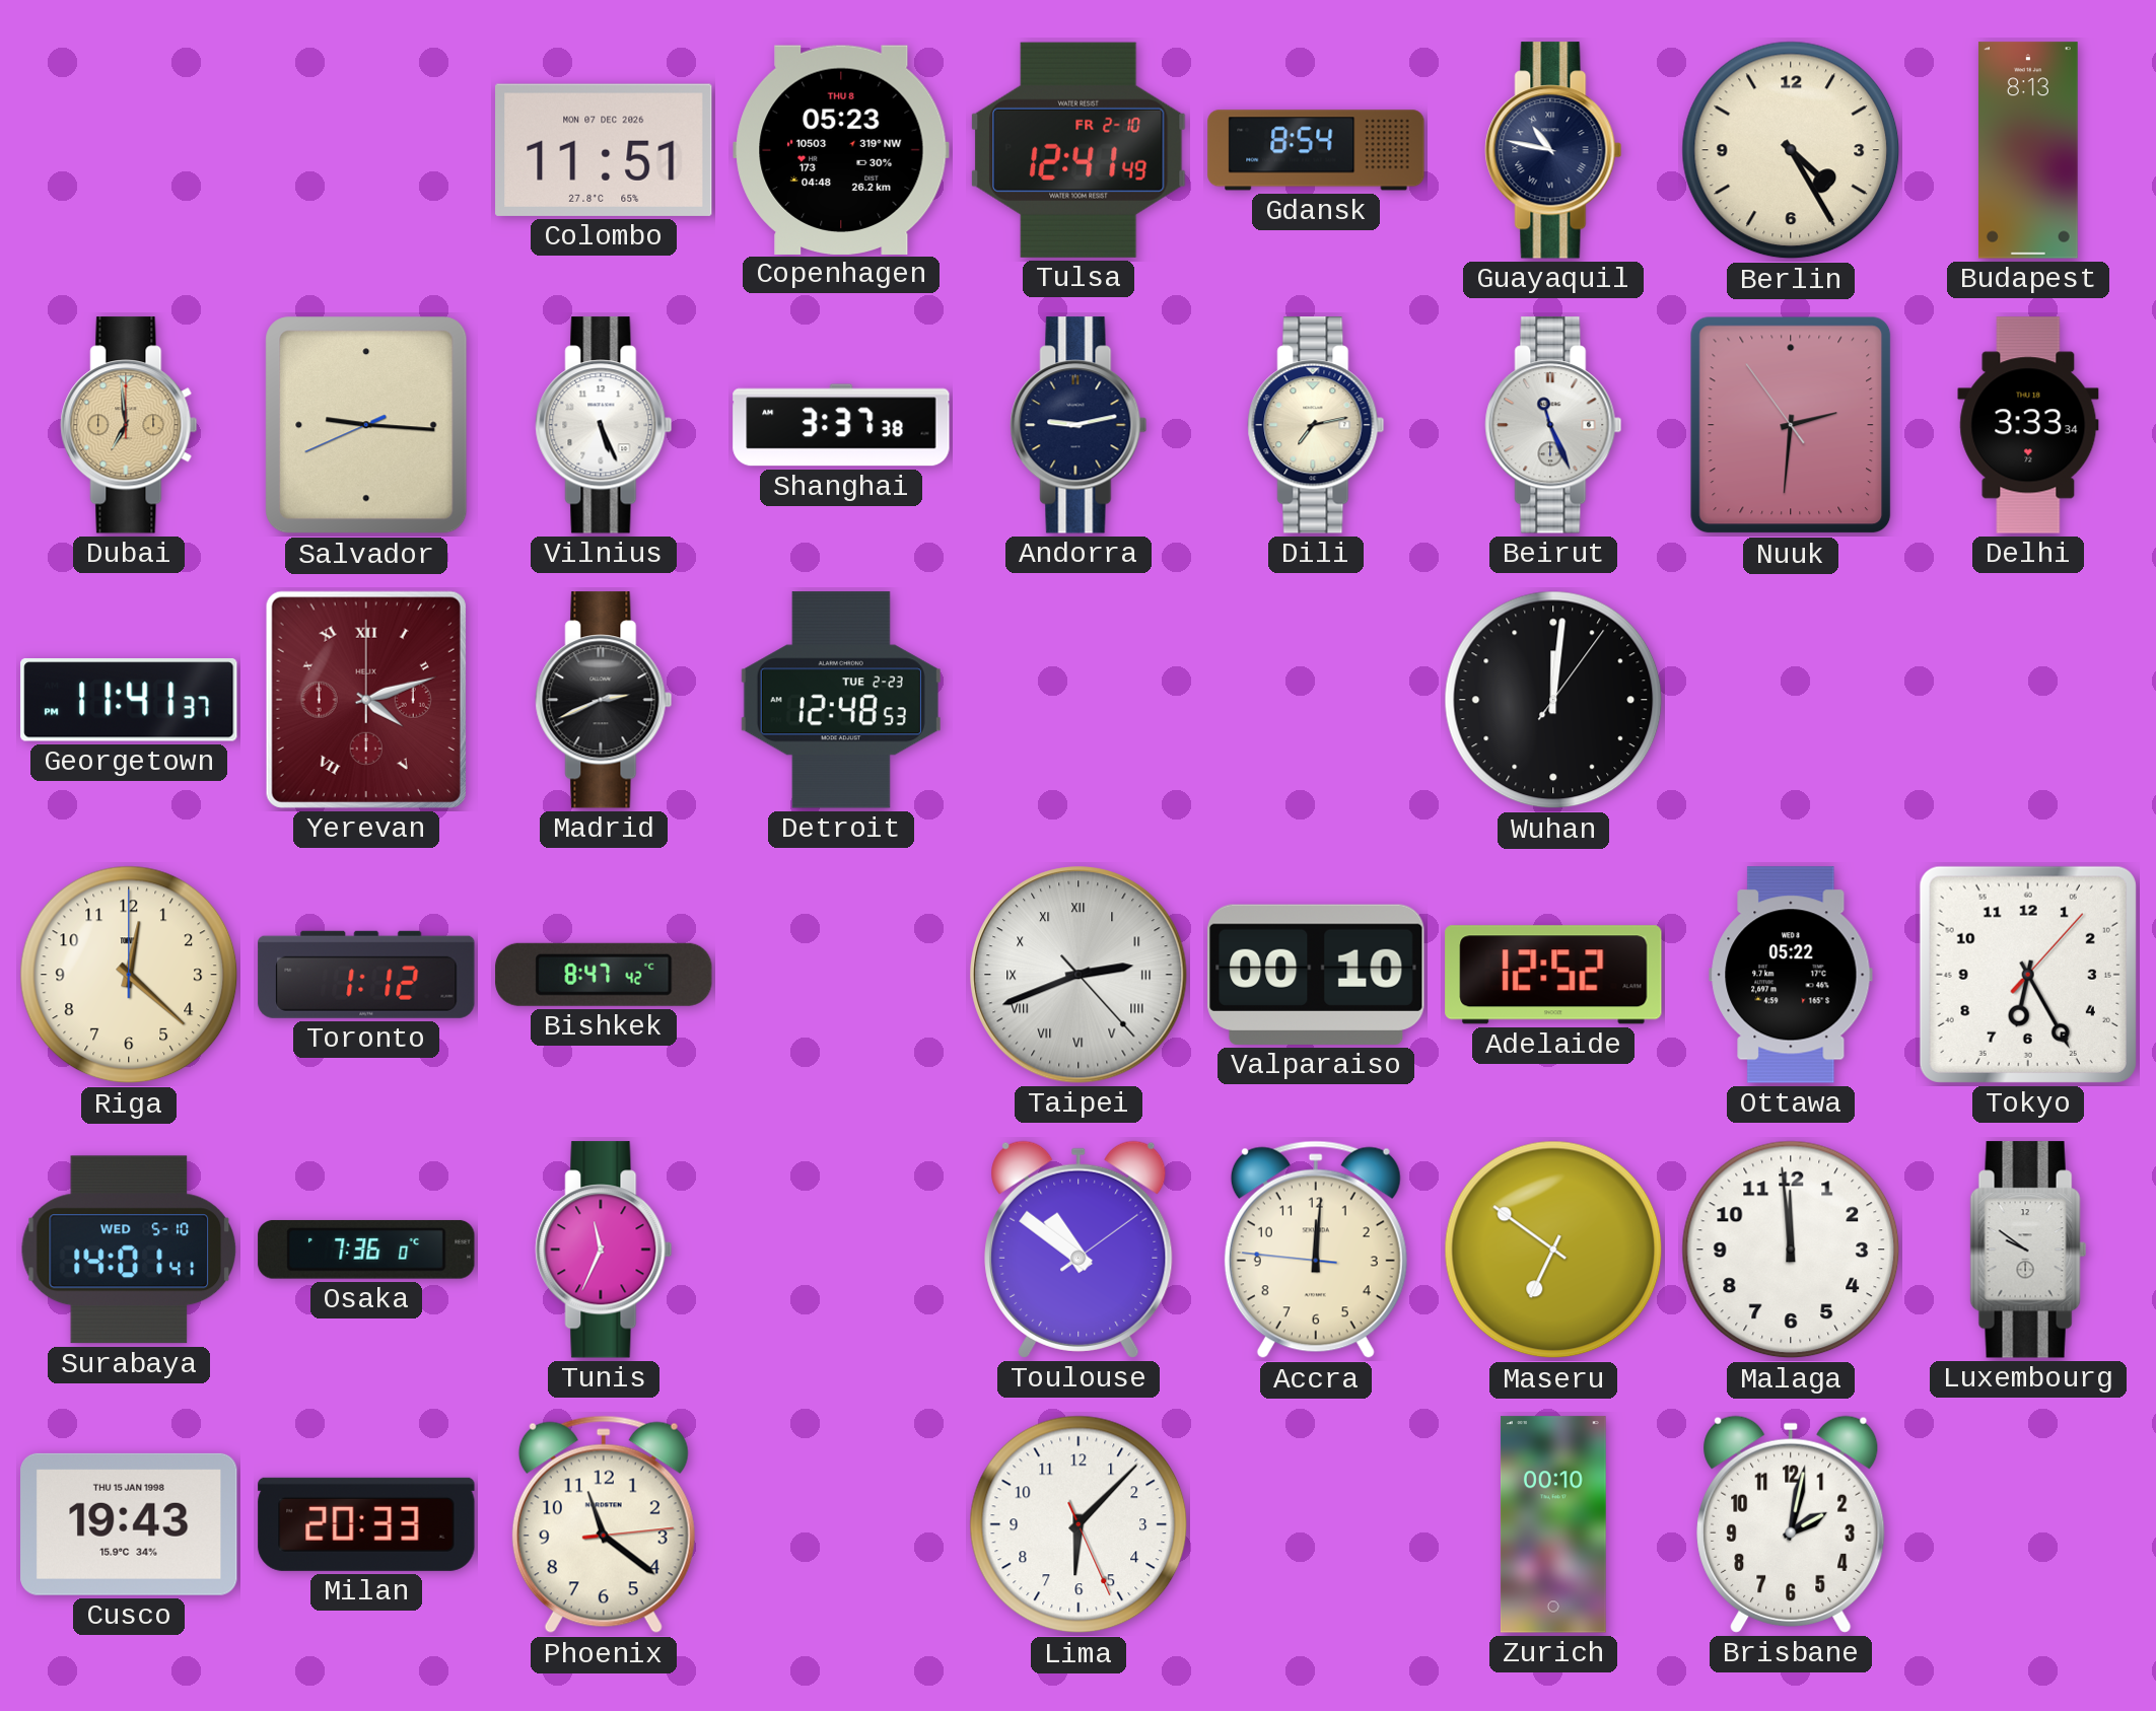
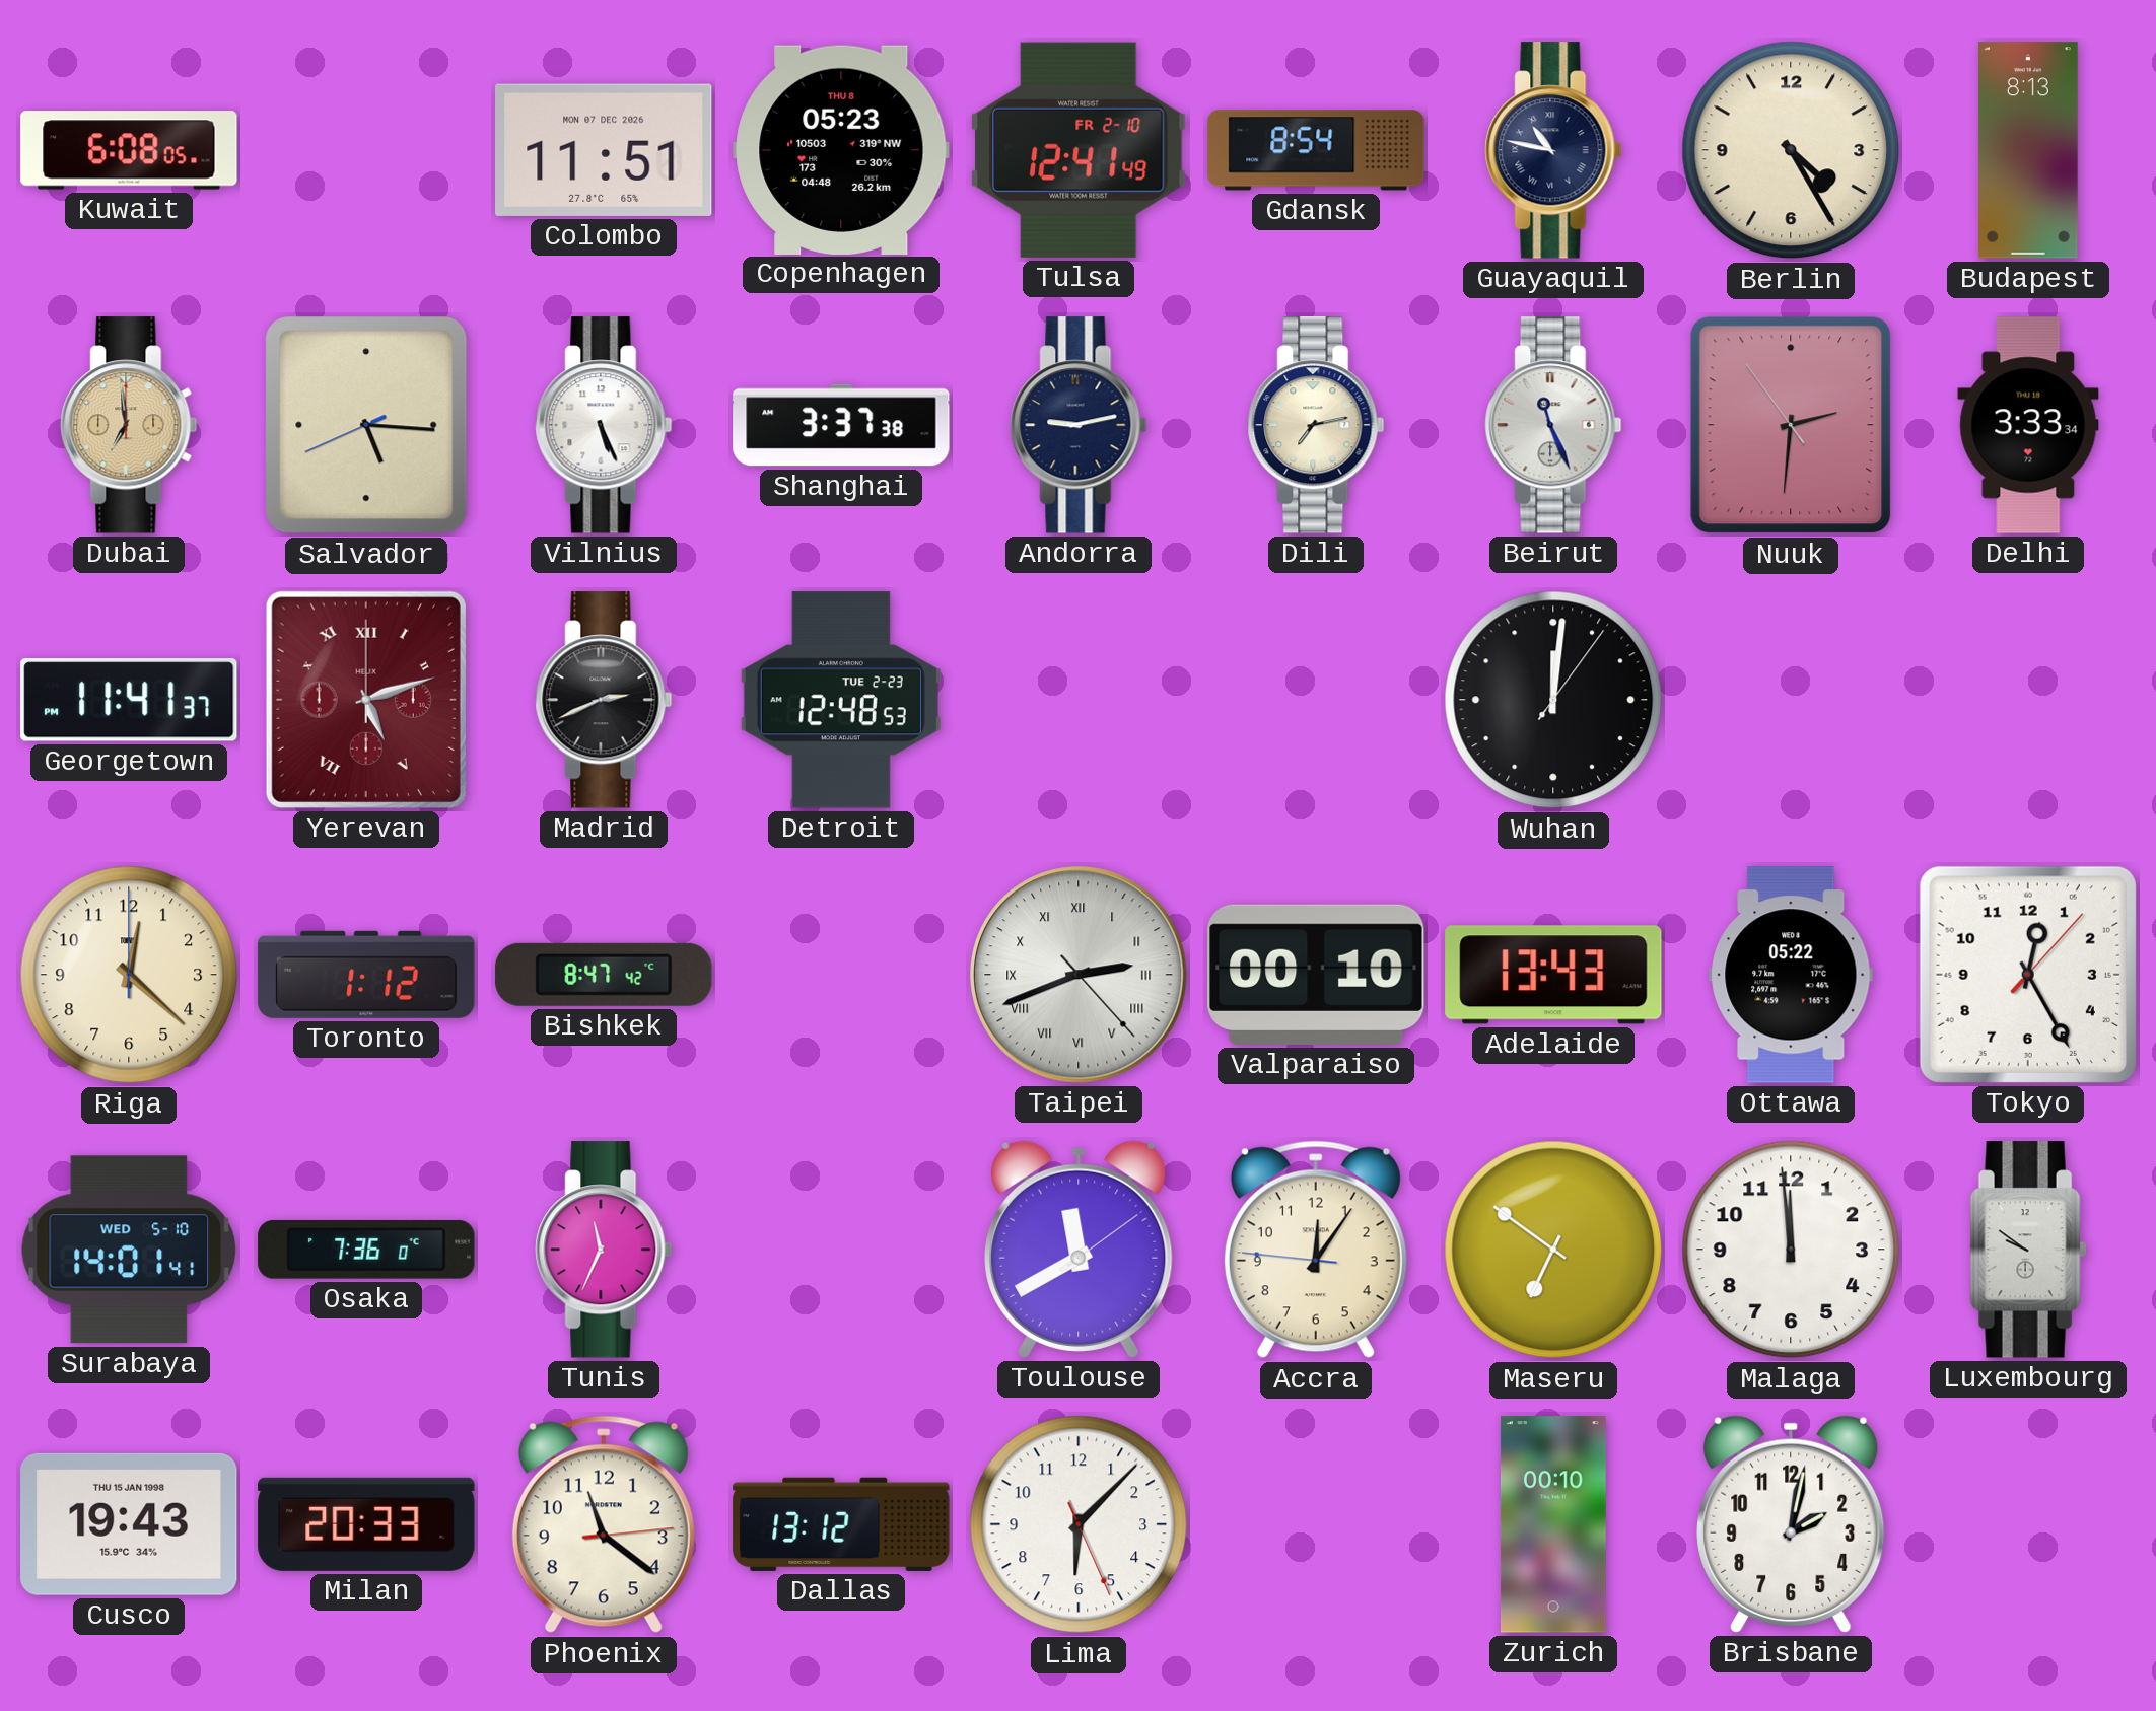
Kuwait: none -> 6:08
Salvador: 9:15 -> 5:15
Yerevan: 4:12 -> 5:12
Adelaide: 12:52 -> 13:43
Tokyo: 6:25 -> 12:25
Toulouse: 10:51 -> 11:40
Accra: 12:00 -> 12:05
Dallas: none -> 13:12
